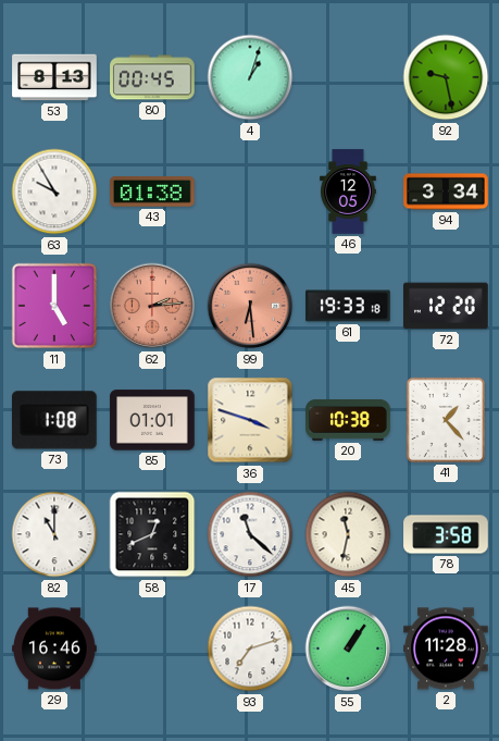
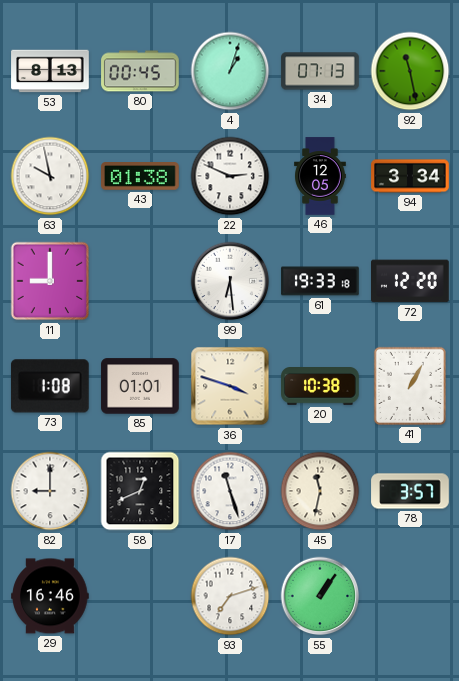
34: none -> 07:13
92: 9:28 -> 11:28
63: 9:55 -> 9:58
22: none -> 2:49
11: 5:00 -> 9:00
62: 2:14 -> none
99 dial: salmon -> white
41: 1:23 -> 1:05
82: 11:00 -> 9:00
17: 11:22 -> 11:27
78: 3:58 -> 3:57
2: 11:28 -> none
